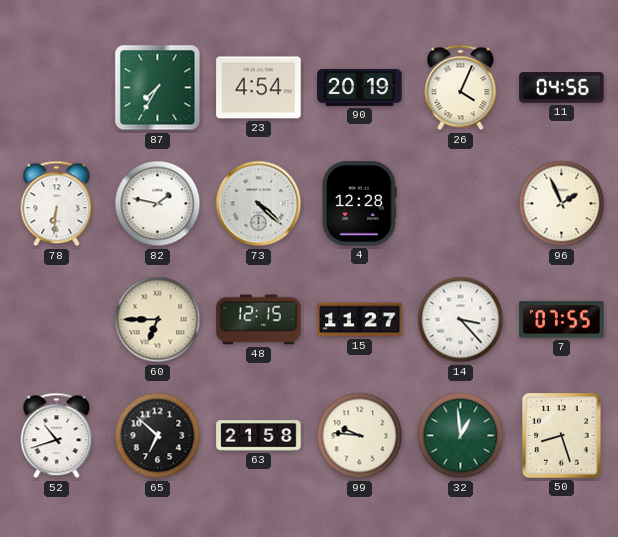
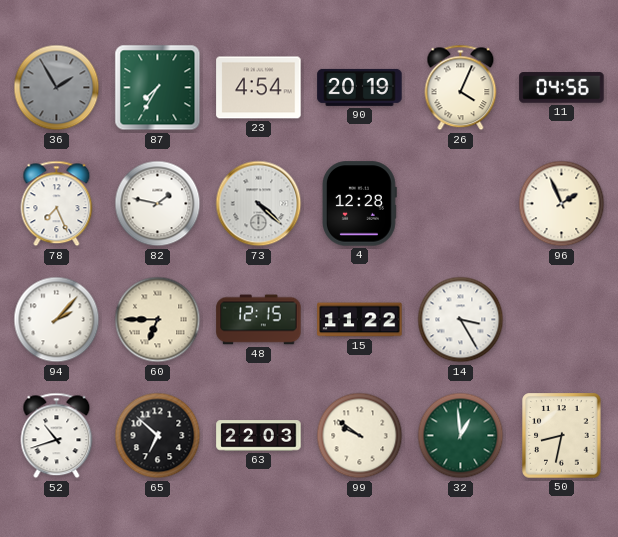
36: none -> 1:55
78: 6:31 -> 7:26
94: none -> 2:07
15: 11:27 -> 11:22
14: 3:23 -> 3:25
7: 07:55 -> none
63: 21:58 -> 22:03
99: 9:46 -> 9:51
50: 8:27 -> 8:32
